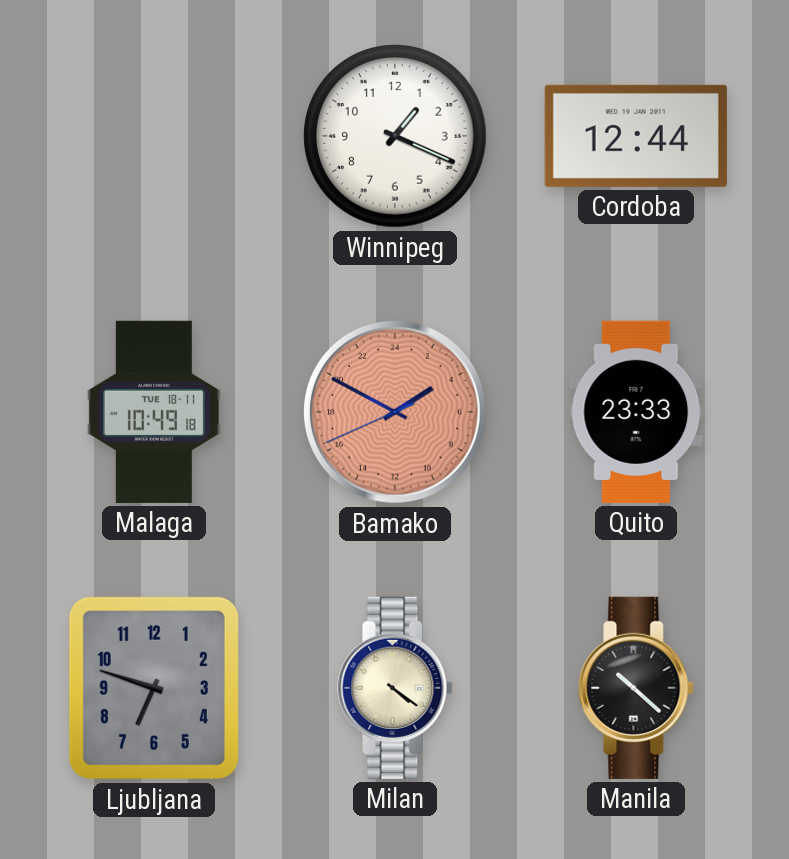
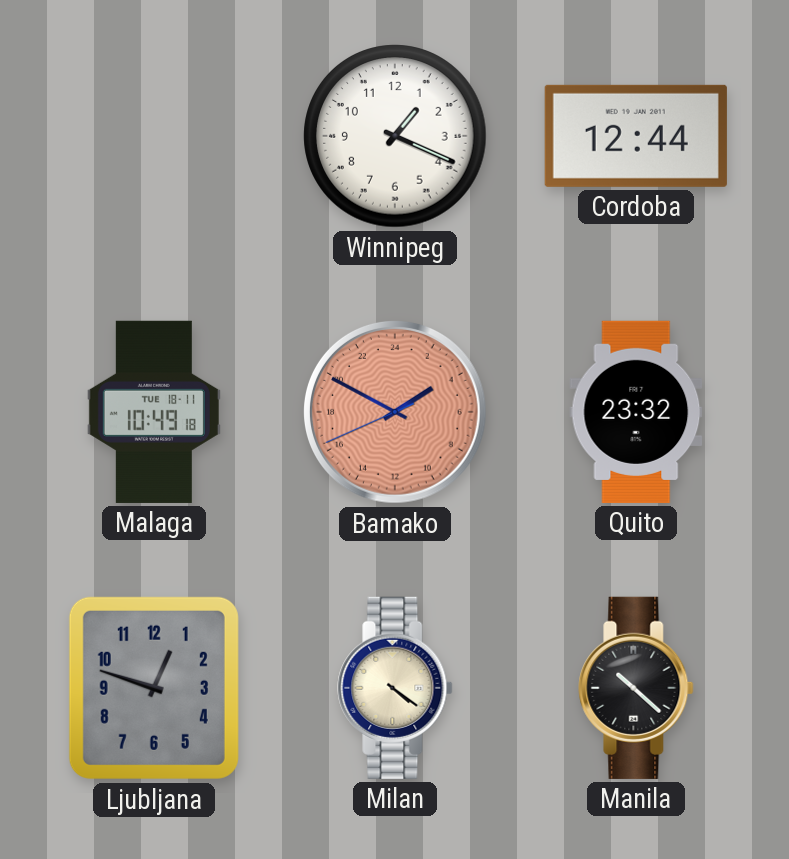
Quito: 23:33 -> 23:32
Ljubljana: 6:48 -> 12:48
